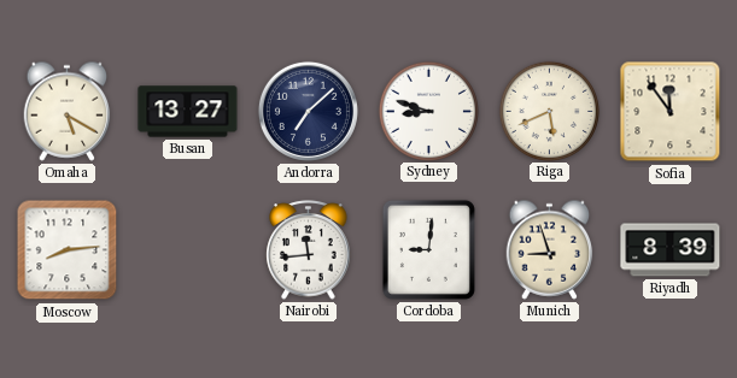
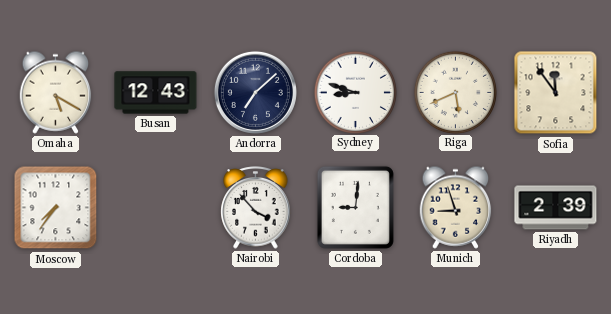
Busan: 13:27 -> 12:43
Moscow: 8:14 -> 7:36
Nairobi: 11:44 -> 3:53
Riyadh: 8:39 -> 2:39
